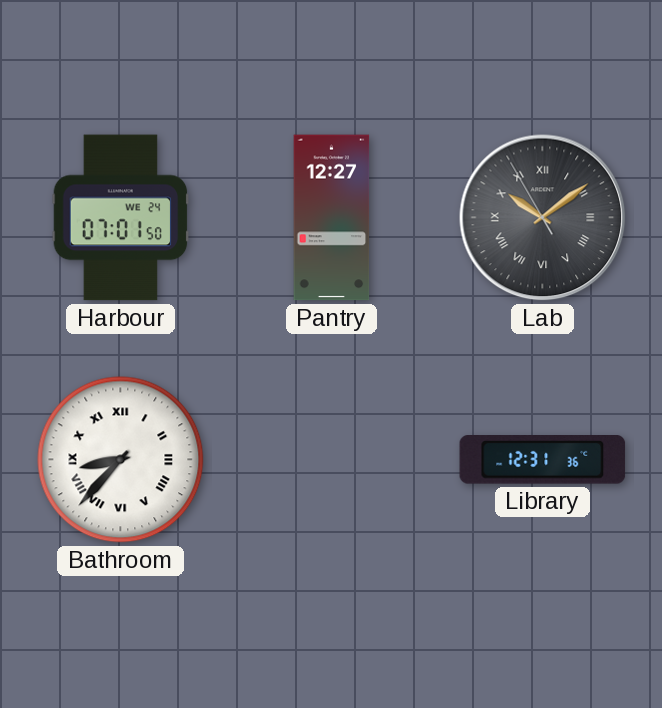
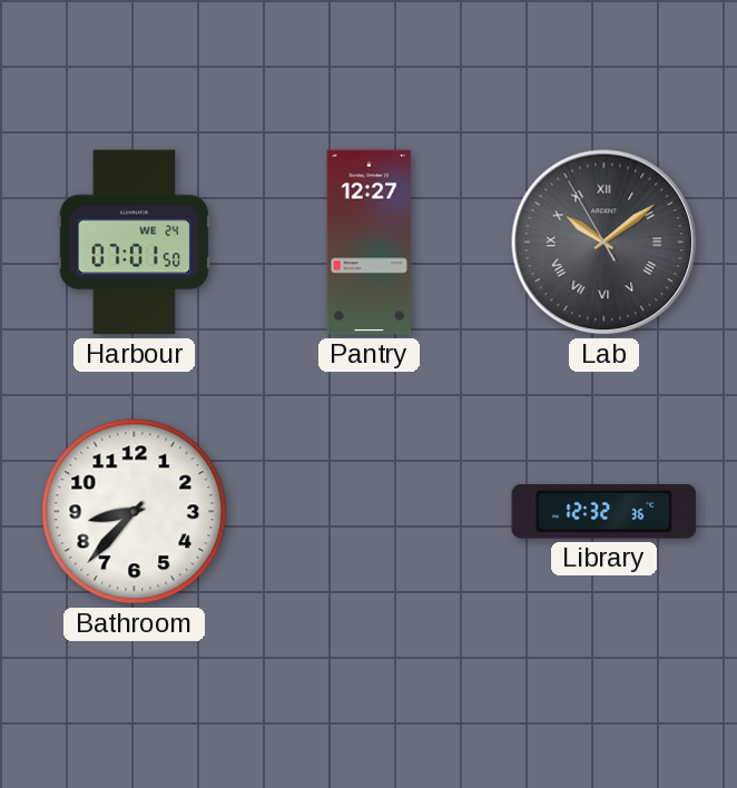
Bathroom numerals: Roman -> Arabic
Library: 12:31 -> 12:32
